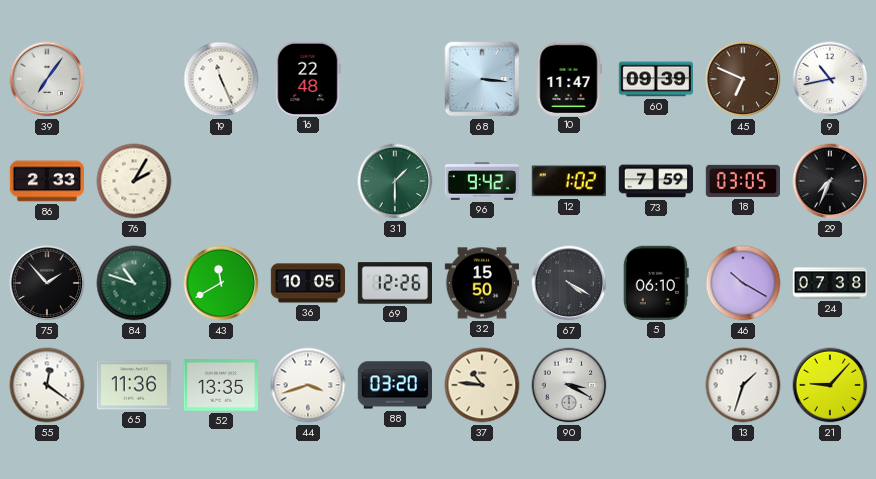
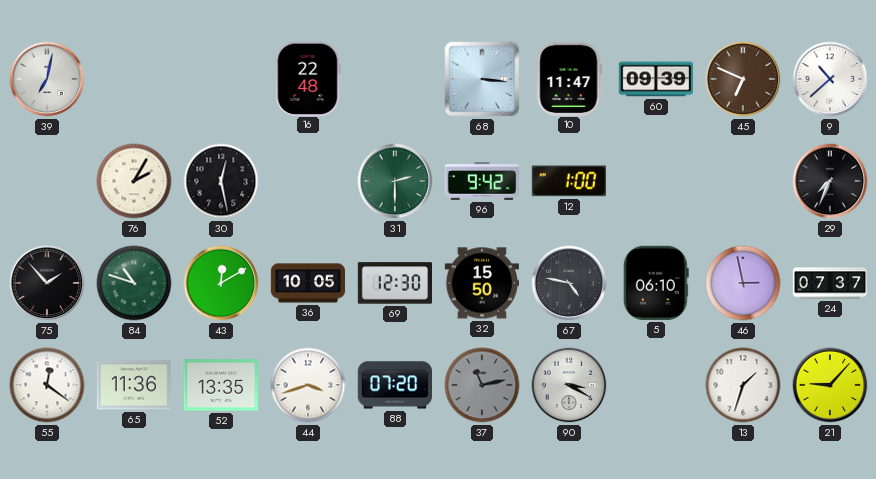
39: 7:06 -> 7:02
19: 11:26 -> none
9: 10:43 -> 10:38
86: 2:33 -> none
30: none -> 12:28
31: 1:30 -> 2:30
12: 1:02 -> 1:00
73: 7:59 -> none
18: 03:05 -> none
43: 11:40 -> 12:10
69: 12:26 -> 12:30
67: 4:20 -> 4:47
46: 10:20 -> 2:58
24: 07:38 -> 07:37
88: 03:20 -> 07:20
37: 10:46 -> 11:13
37 dial: cream -> grey
